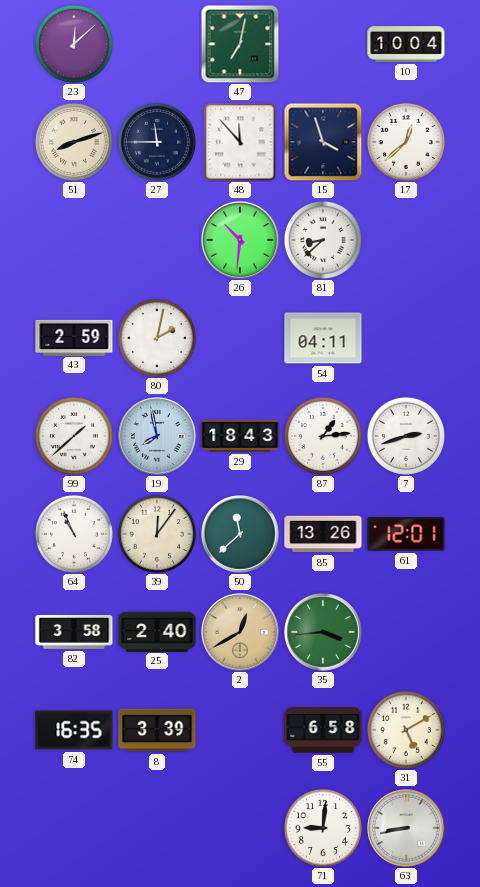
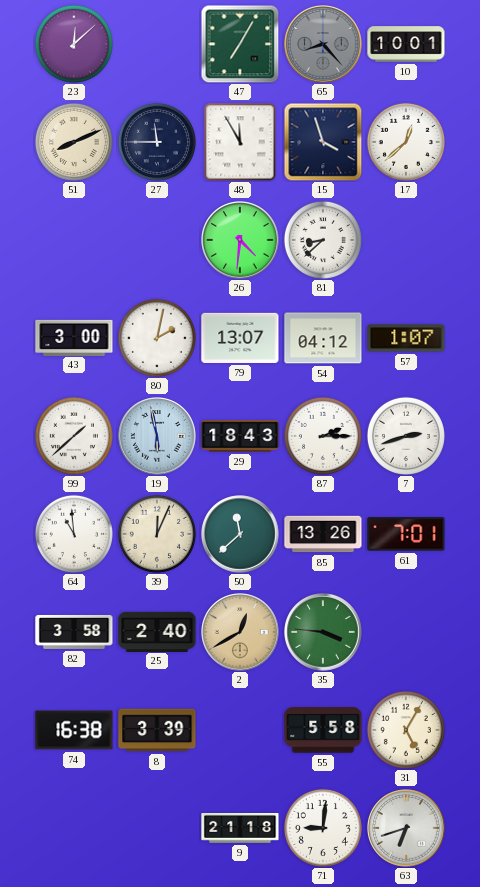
47: 7:02 -> 7:05
65: none -> 8:23
10: 10:04 -> 10:01
51: 8:12 -> 8:11
48: 11:53 -> 11:55
26: 10:31 -> 4:31
43: 2:59 -> 3:00
79: none -> 13:07
54: 04:11 -> 04:12
57: none -> 1:07
19: 7:58 -> 5:58
87: 1:14 -> 2:15
64: 10:56 -> 10:59
39: 12:06 -> 12:04
61: 12:01 -> 7:01
35: 3:44 -> 3:46
74: 16:35 -> 16:38
55: 6:58 -> 5:58
31: 5:10 -> 5:05
9: none -> 21:18
63: 8:43 -> 6:42
